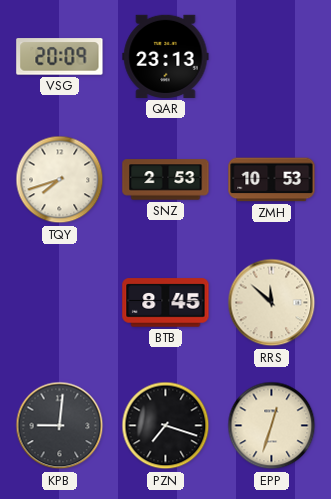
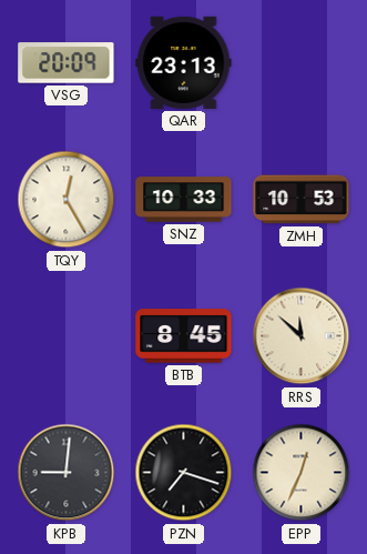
TQY: 7:42 -> 12:25
SNZ: 2:53 -> 10:33
EPP: 12:33 -> 12:34
